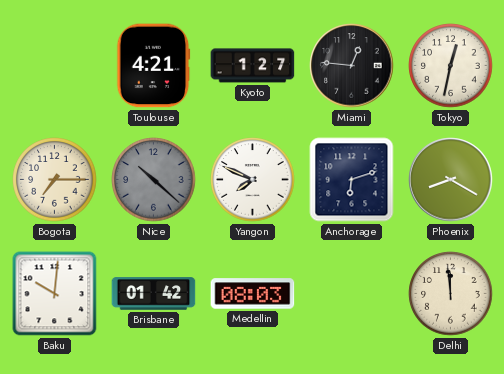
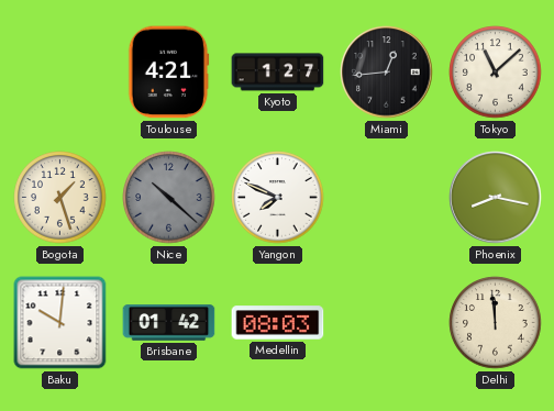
Miami: 12:46 -> 12:44
Tokyo: 12:32 -> 11:08
Bogota: 7:15 -> 1:27
Anchorage: 6:12 -> none
Phoenix: 8:20 -> 8:17
